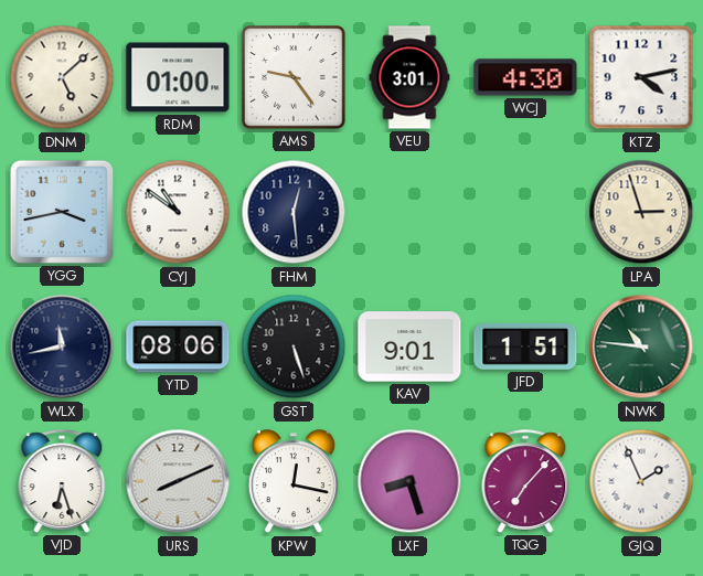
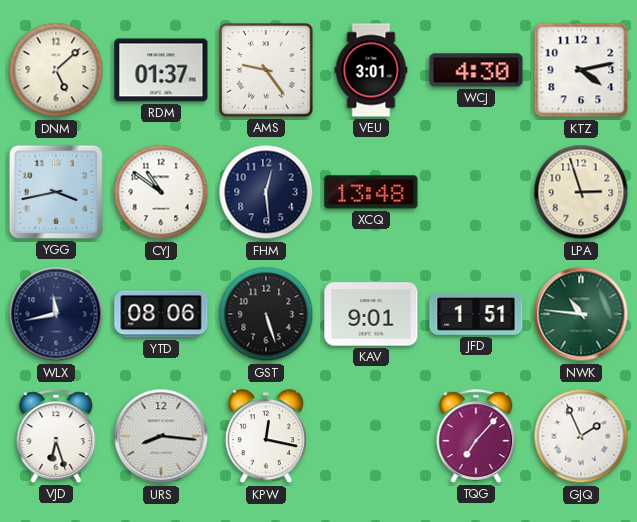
RDM: 01:00 -> 01:37
XCQ: none -> 13:48
URS: 8:11 -> 8:16
LXF: 8:27 -> none
